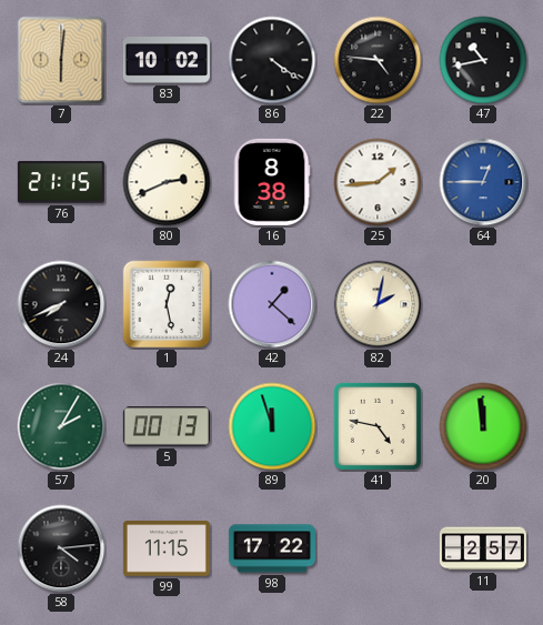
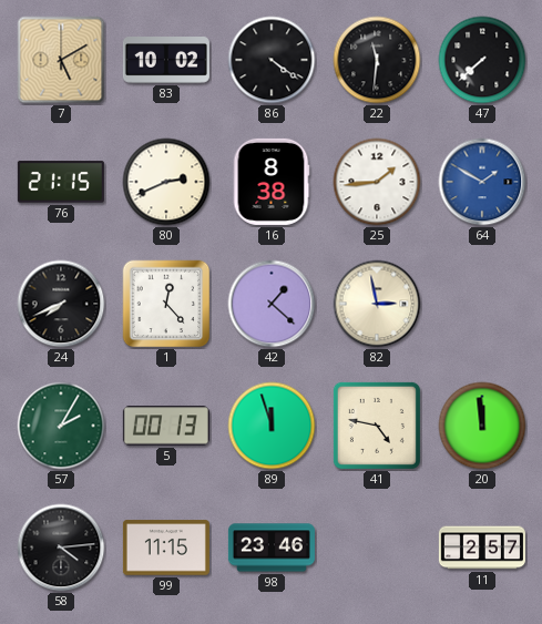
7: 6:01 -> 5:10
22: 4:46 -> 11:31
47: 10:43 -> 7:38
64: 12:45 -> 1:50
1: 12:28 -> 12:23
82: 2:02 -> 2:58
98: 17:22 -> 23:46
